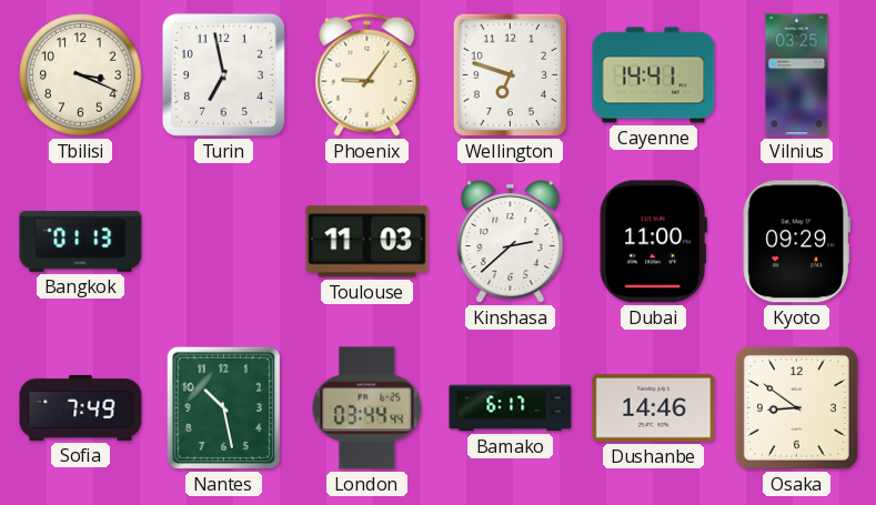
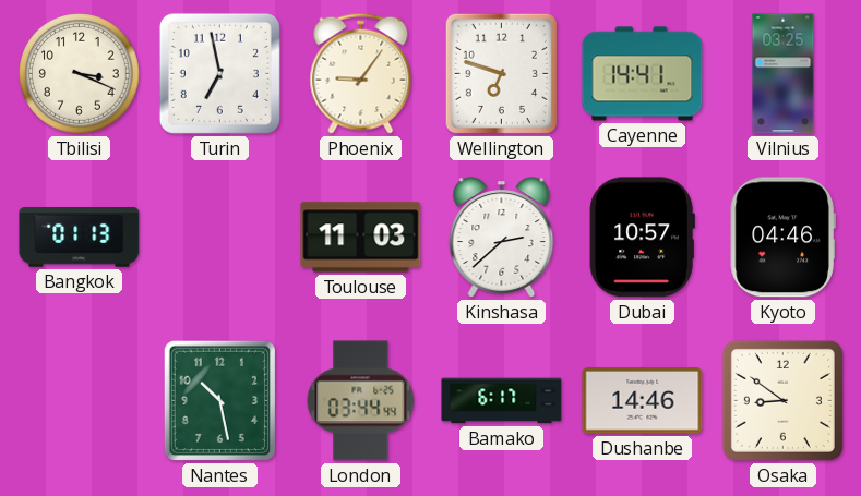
Dubai: 11:00 -> 10:57
Kyoto: 09:29 -> 04:46
Sofia: 7:49 -> none
